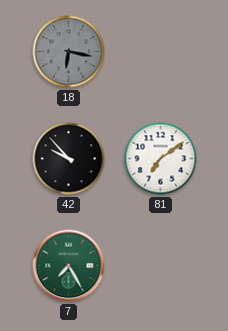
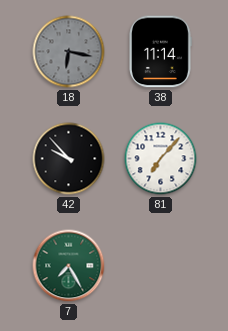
38: none -> 11:14
81: 7:09 -> 7:07
